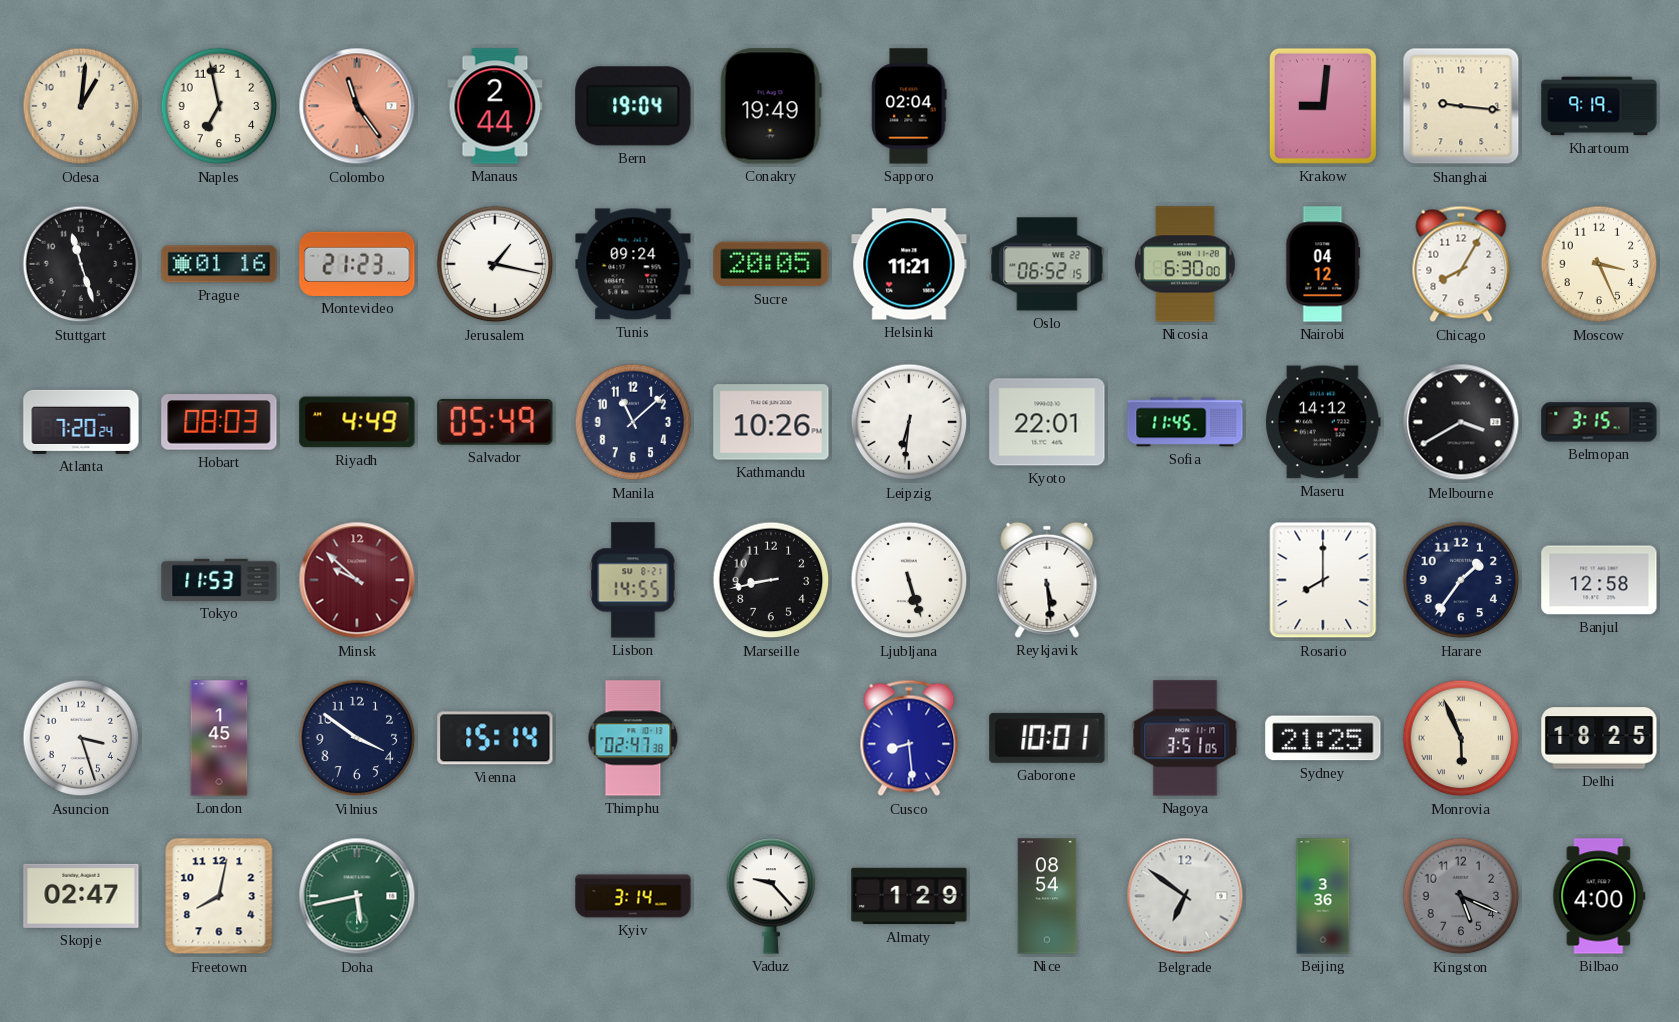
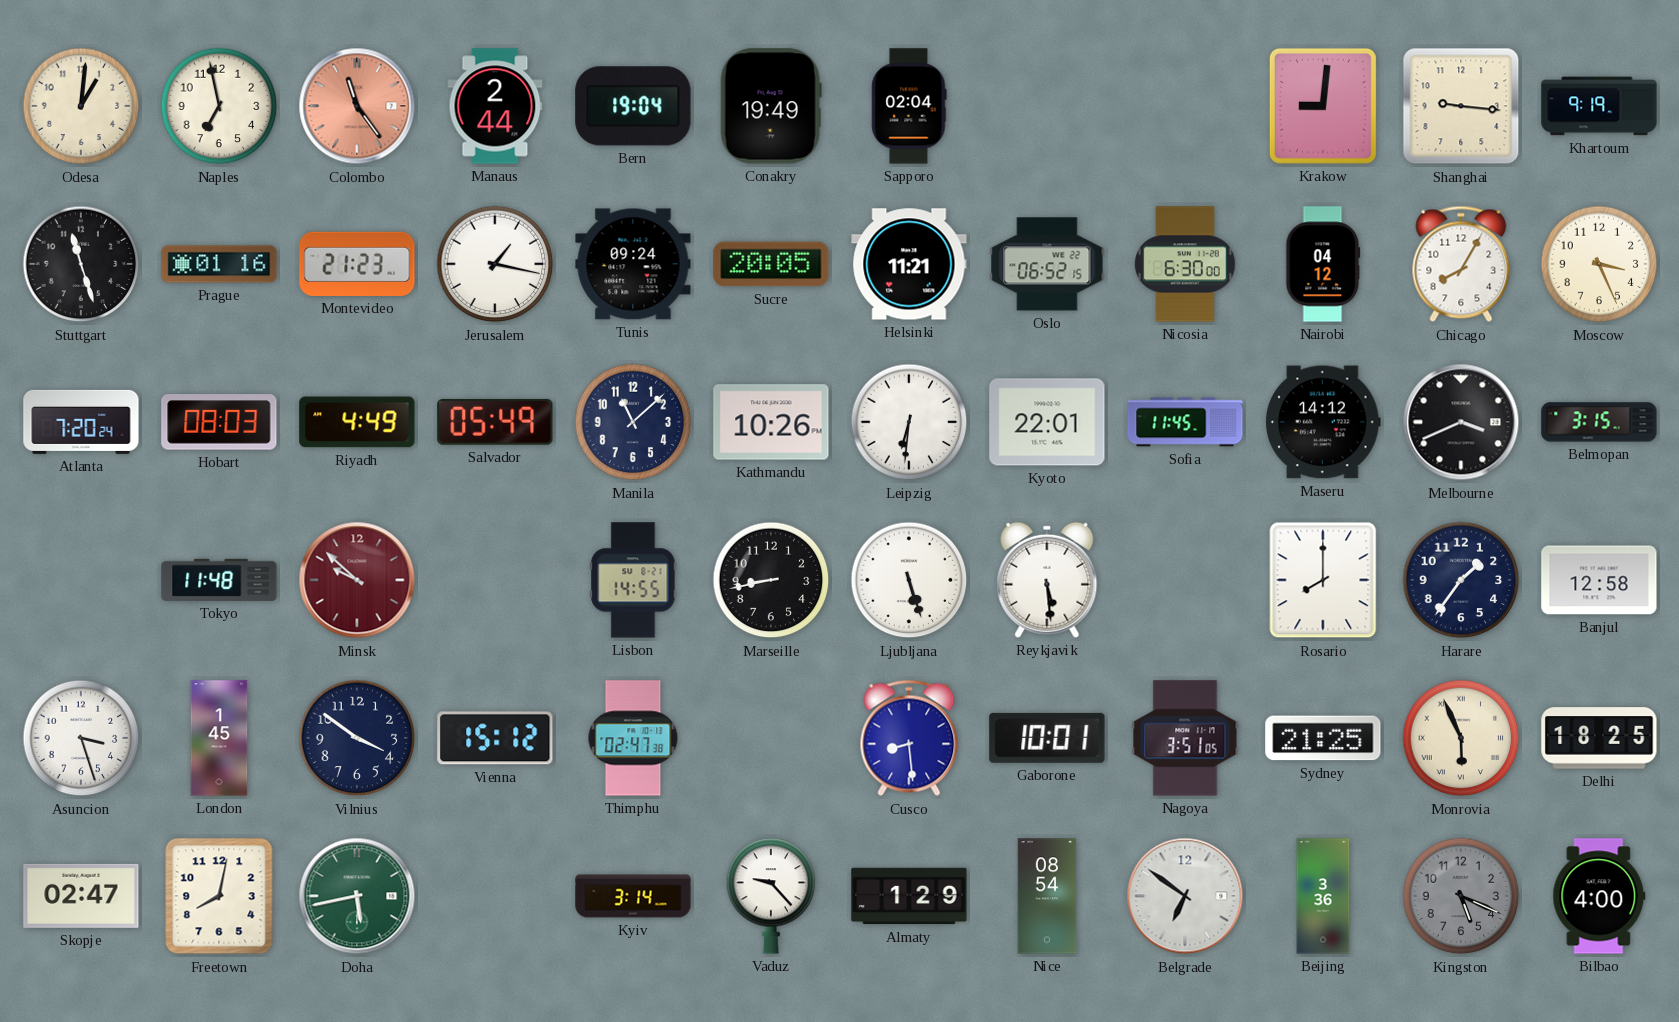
Melbourne: 3:40 -> 3:41
Tokyo: 11:53 -> 11:48
Vienna: 15:14 -> 15:12
